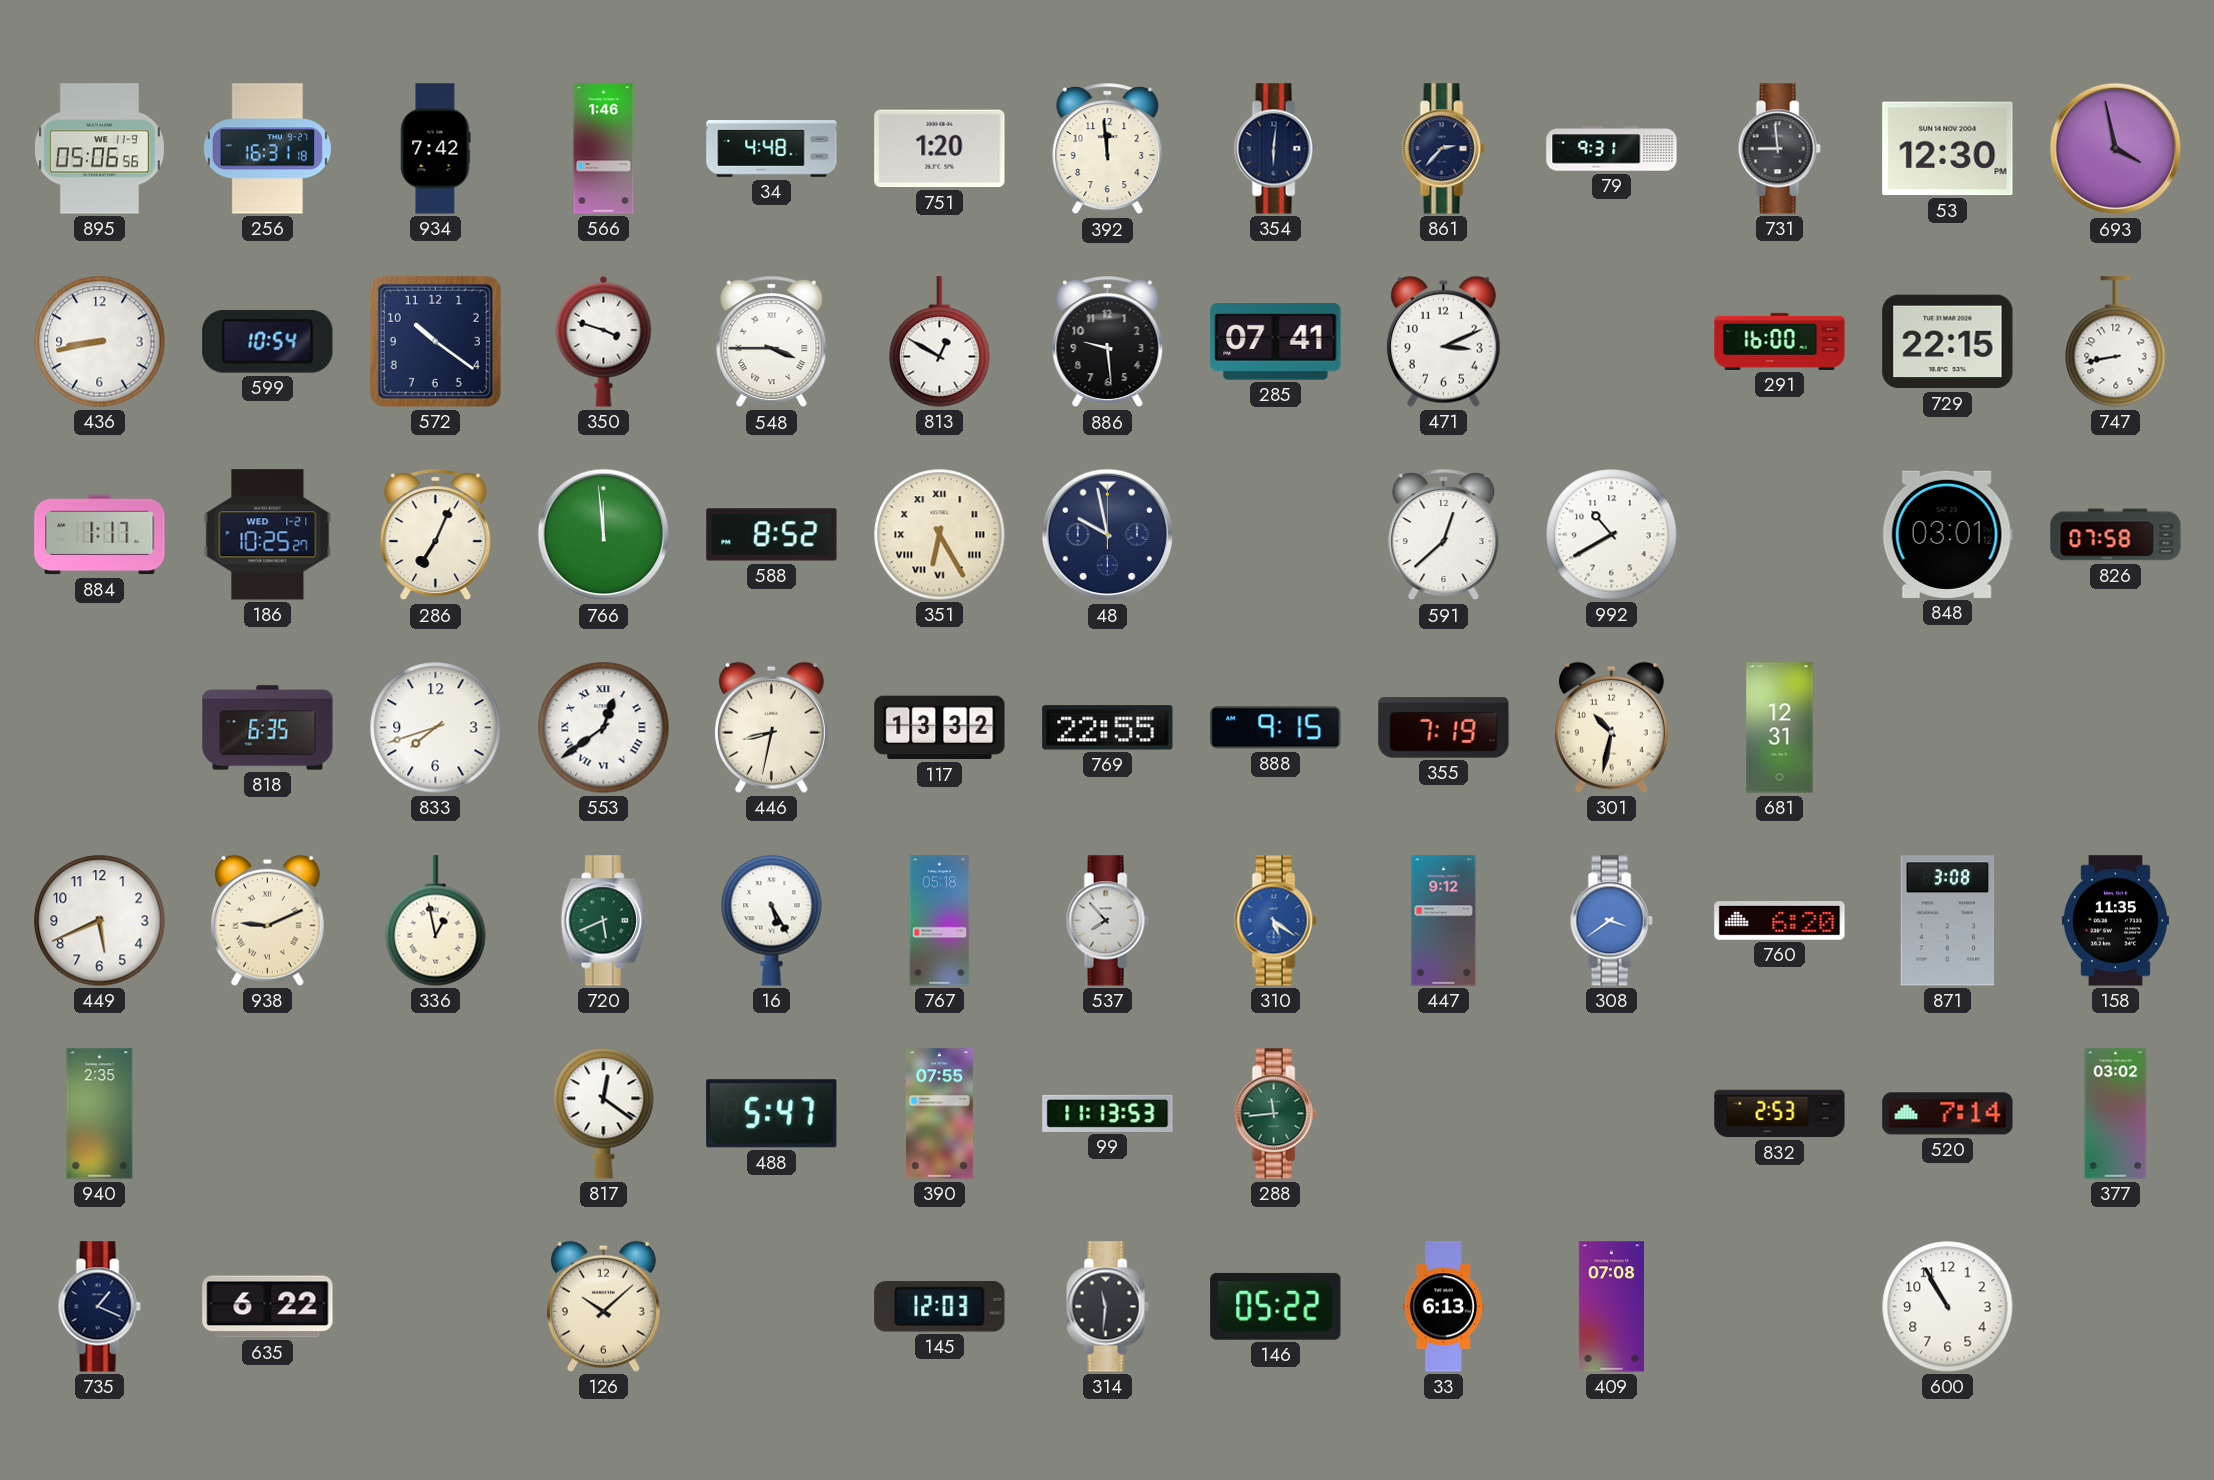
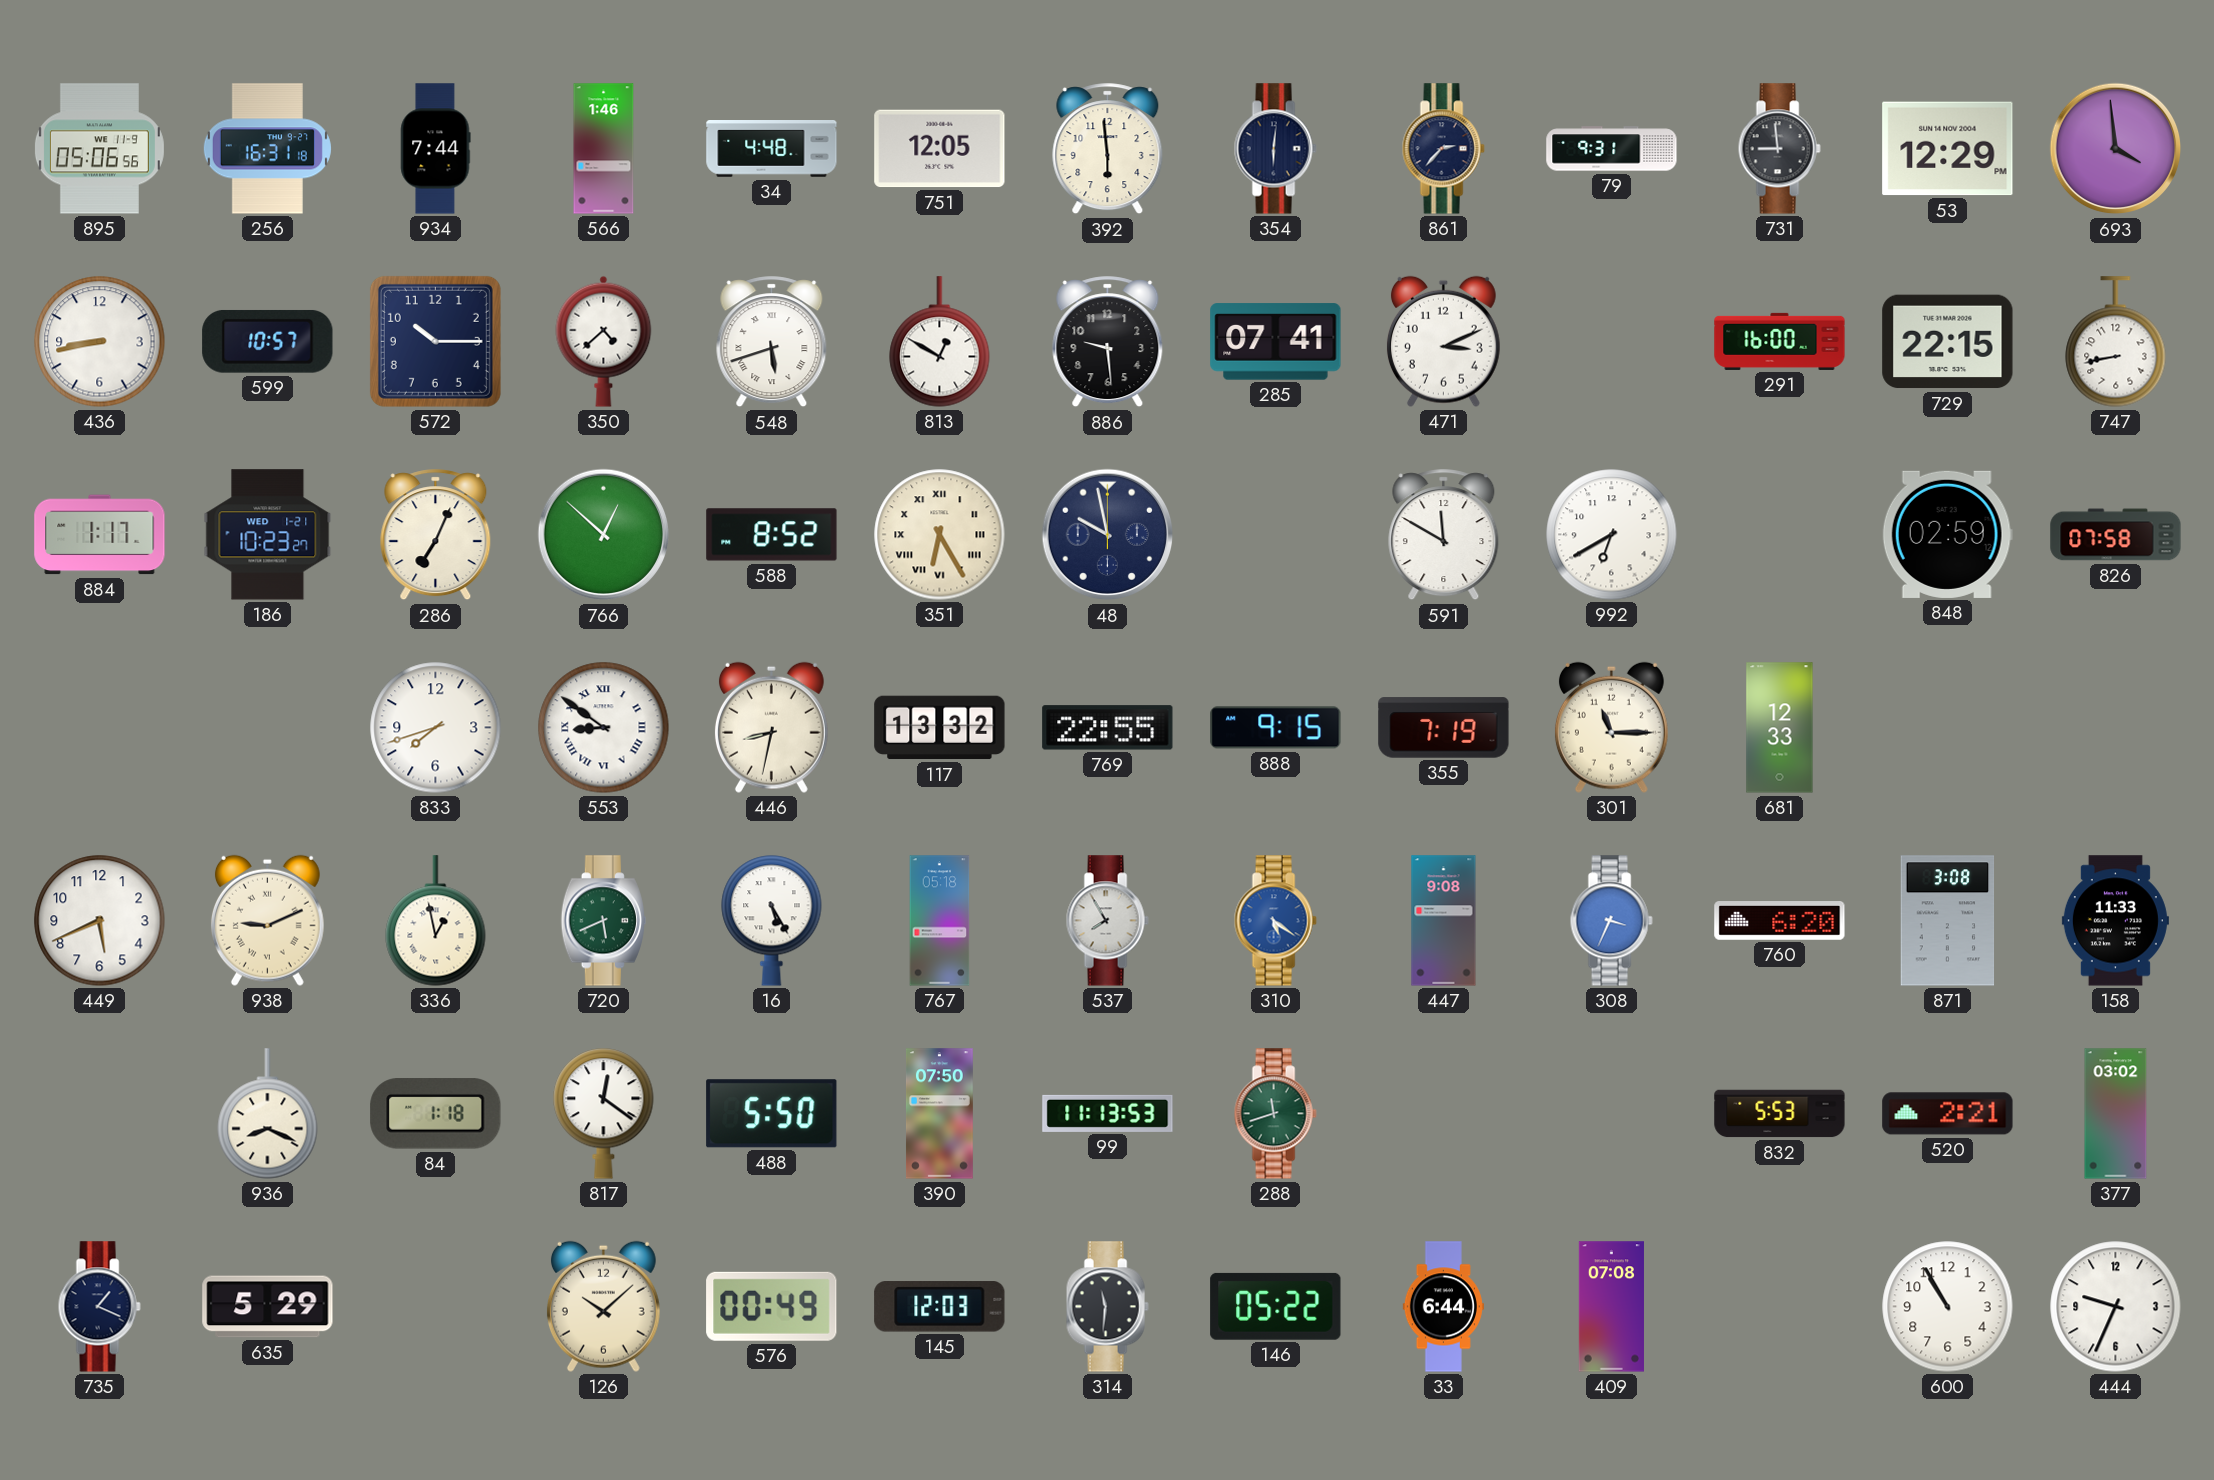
934: 7:42 -> 7:44
751: 1:20 -> 12:05
392: 11:59 -> 5:59
53: 12:30 -> 12:29
693: 3:58 -> 3:59
599: 10:54 -> 10:57
572: 10:21 -> 10:15
350: 3:48 -> 4:38
548: 3:45 -> 5:42
186: 10:25 -> 10:23
766: 11:59 -> 12:52
591: 12:38 -> 11:50
992: 10:40 -> 6:40
848: 03:01 -> 02:59
818: 6:35 -> none
553: 12:39 -> 8:51
301: 10:32 -> 11:15
681: 12:31 -> 12:33
537: 7:53 -> 7:55
447: 9:12 -> 9:08
308: 3:39 -> 3:34
158: 11:35 -> 11:33
940: 2:35 -> none
936: none -> 8:19
84: none -> 1:18
488: 5:47 -> 5:50
390: 07:55 -> 07:50
288: 11:44 -> 11:42
832: 2:53 -> 5:53
520: 7:14 -> 2:21
635: 6:22 -> 5:29
576: none -> 00:49
33: 6:13 -> 6:44
444: none -> 9:34
